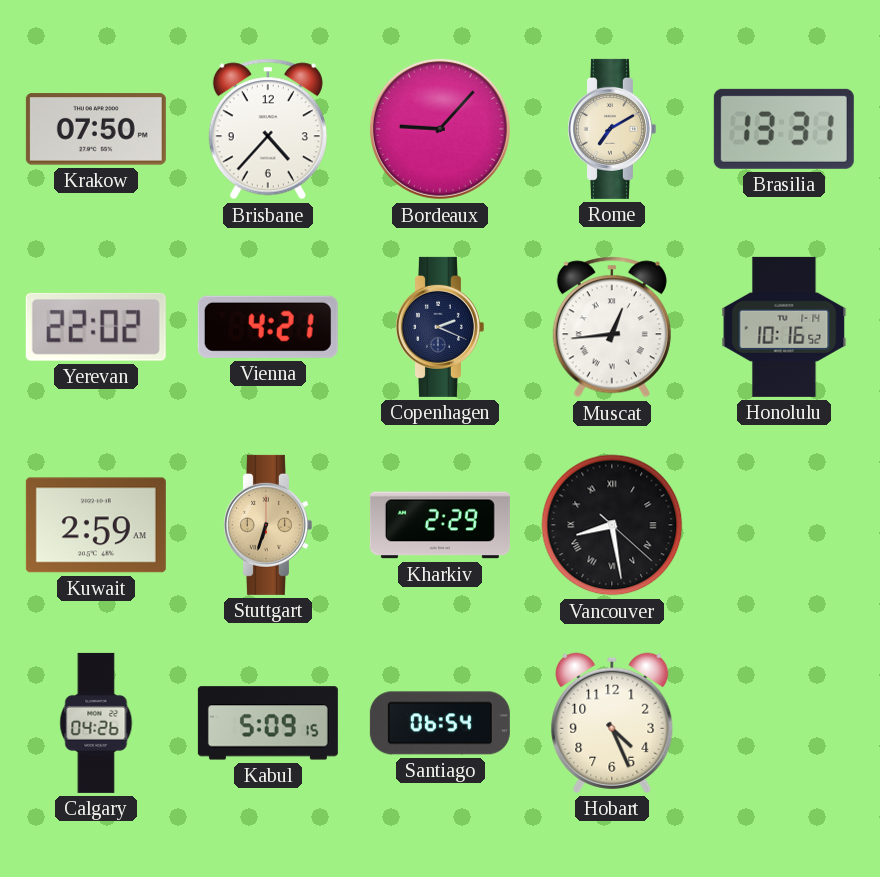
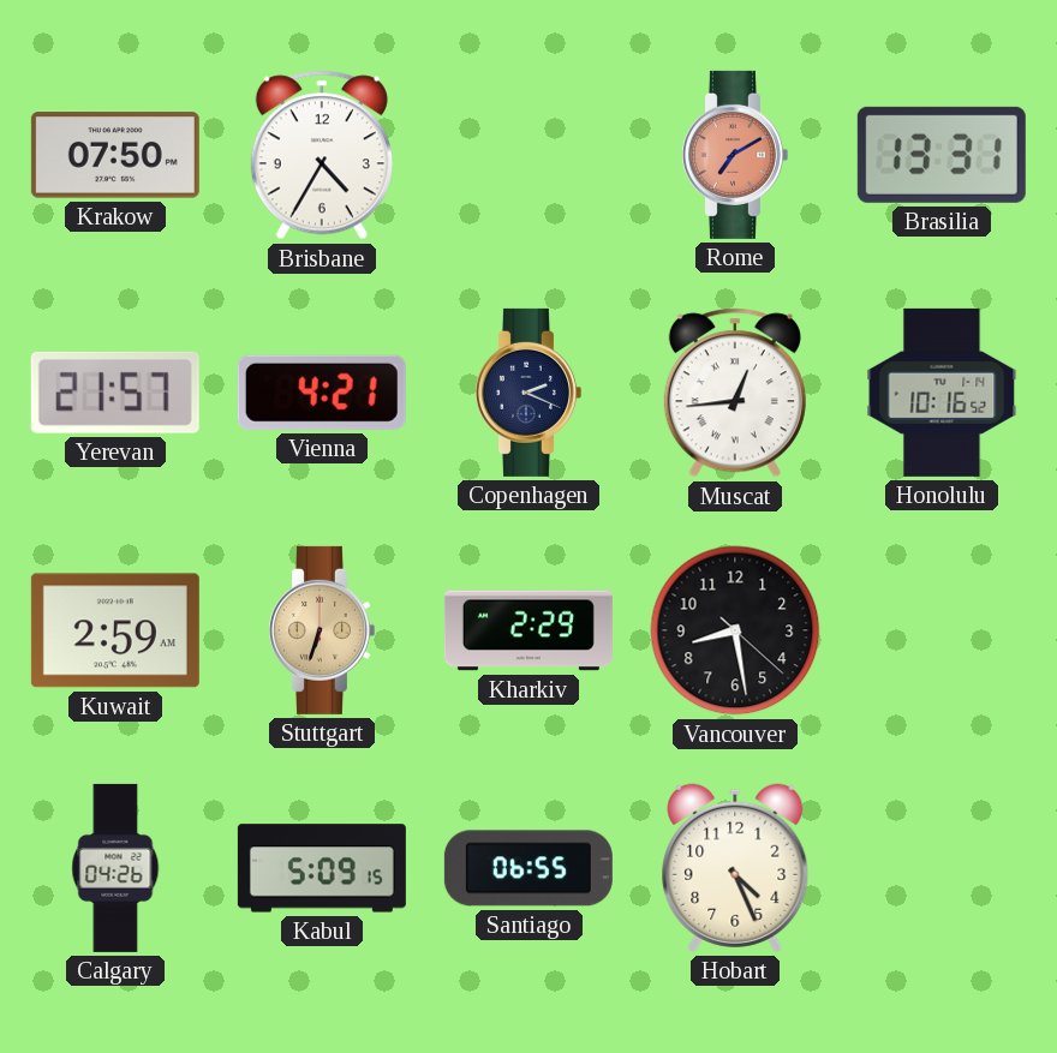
Brisbane: 4:37 -> 4:35
Bordeaux: 9:07 -> none
Rome dial: cream -> salmon
Yerevan: 22:02 -> 21:57
Vancouver numerals: Roman -> Arabic
Santiago: 06:54 -> 06:55
